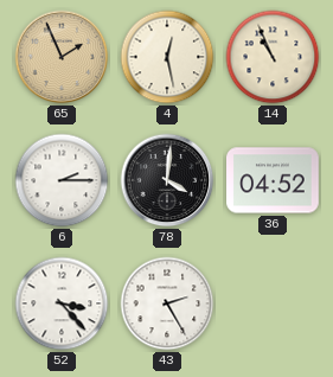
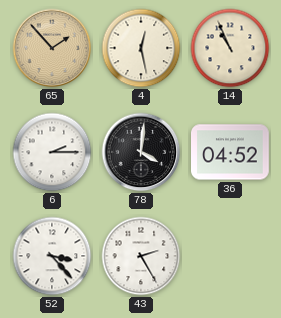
65: 1:56 -> 1:53
